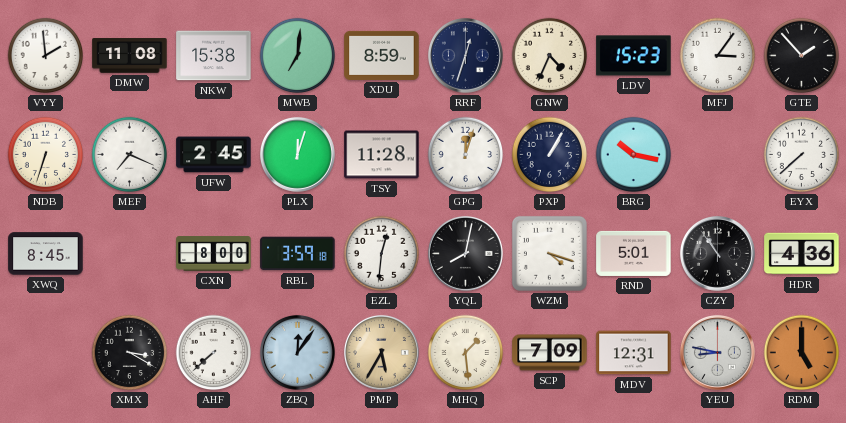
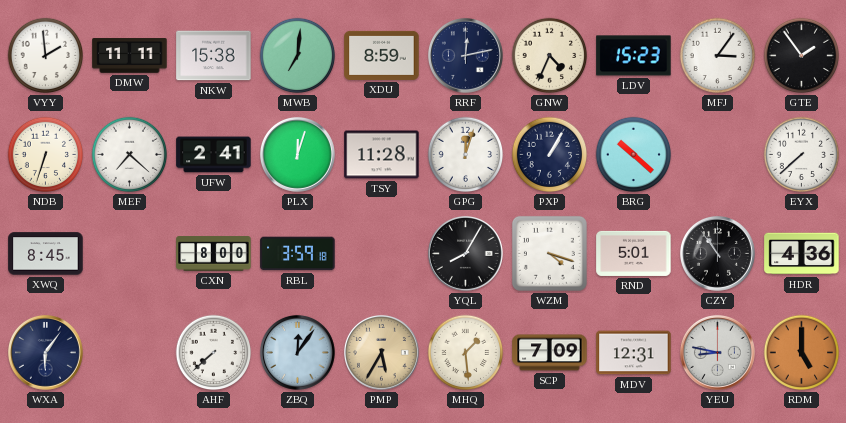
DMW: 11:08 -> 11:11
RRF: 12:33 -> 12:13
GTE: 1:53 -> 1:54
MEF: 7:19 -> 7:22
UFW: 2:45 -> 2:41
BRG: 10:17 -> 10:22
EZL: 12:31 -> none
YQL: 8:02 -> 8:05
WXA: none -> 6:06
XMX: 3:20 -> none
